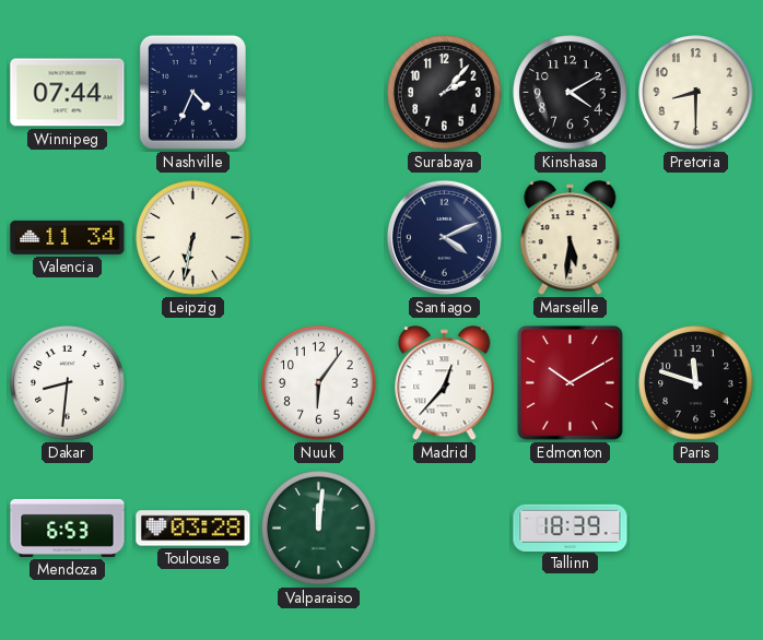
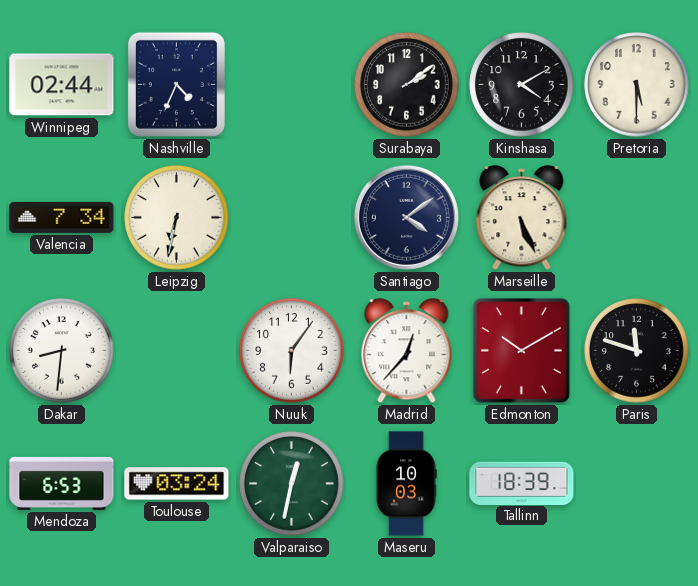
Winnipeg: 07:44 -> 02:44
Surabaya: 2:07 -> 2:09
Pretoria: 8:30 -> 5:30
Valencia: 11:34 -> 7:34
Santiago: 4:11 -> 4:09
Marseille: 5:31 -> 5:26
Toulouse: 03:28 -> 03:24
Valparaiso: 12:01 -> 12:32
Maseru: none -> 10:03
